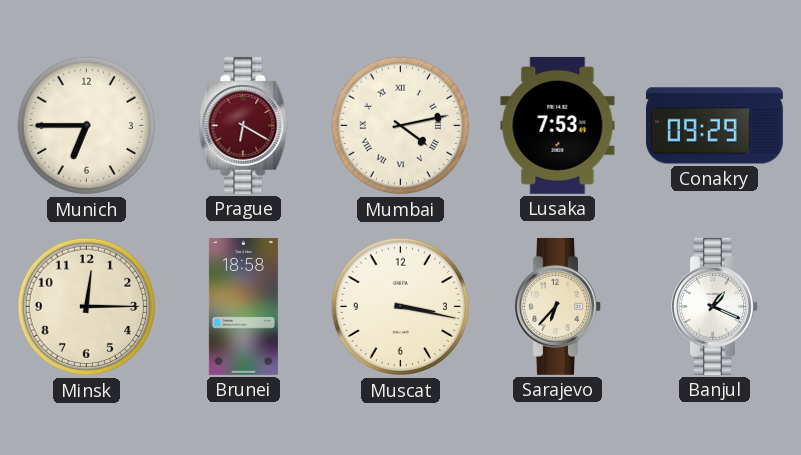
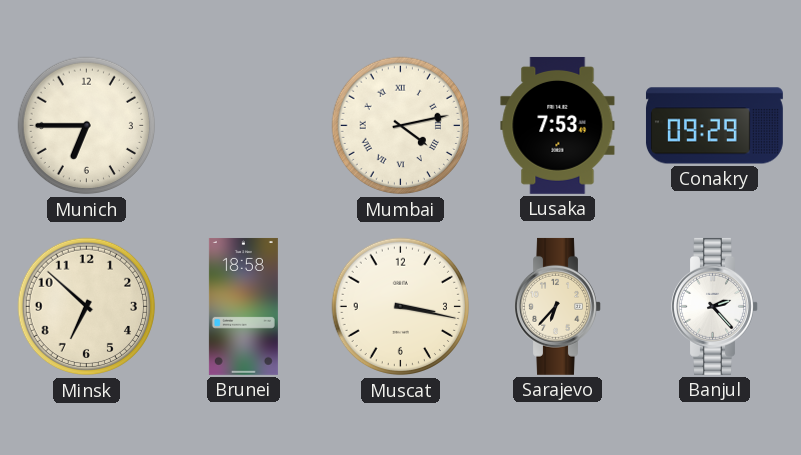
Prague: 6:20 -> none
Minsk: 12:15 -> 6:52
Banjul: 1:19 -> 2:23
